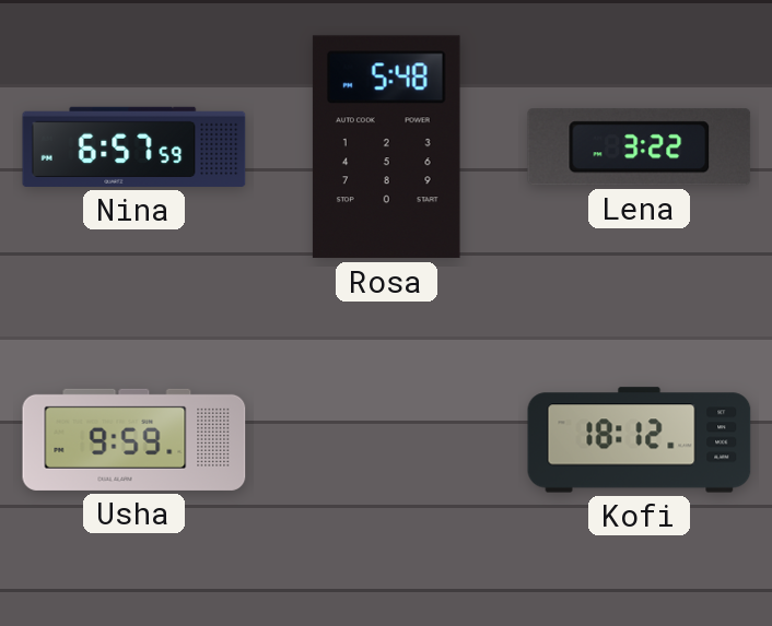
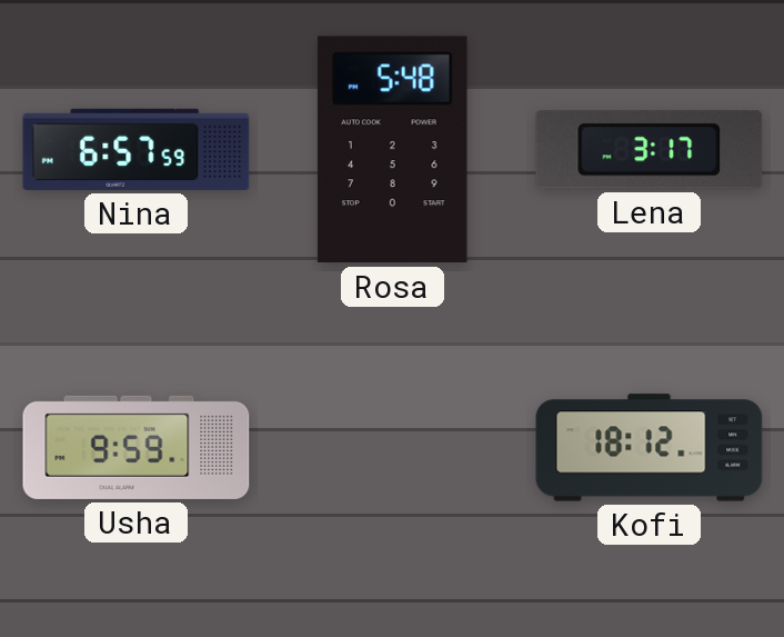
Lena: 3:22 -> 3:17
